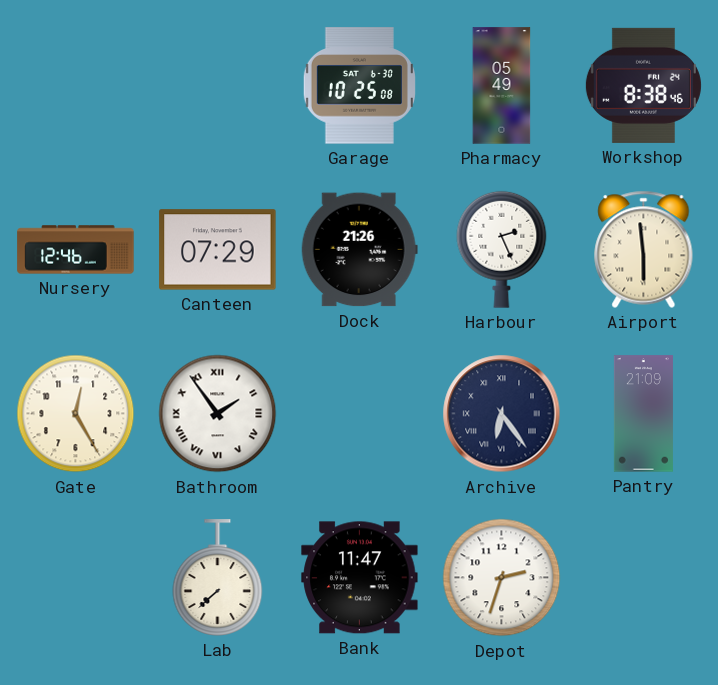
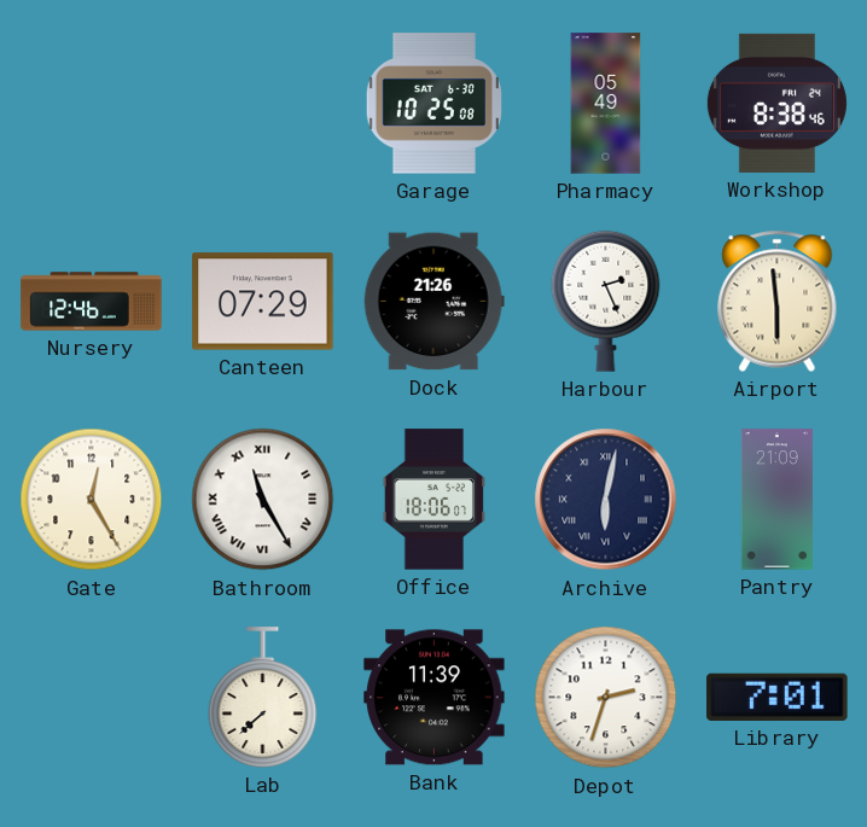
Bathroom: 1:54 -> 11:25
Office: none -> 18:06
Archive: 6:24 -> 6:02
Bank: 11:47 -> 11:39
Library: none -> 7:01
